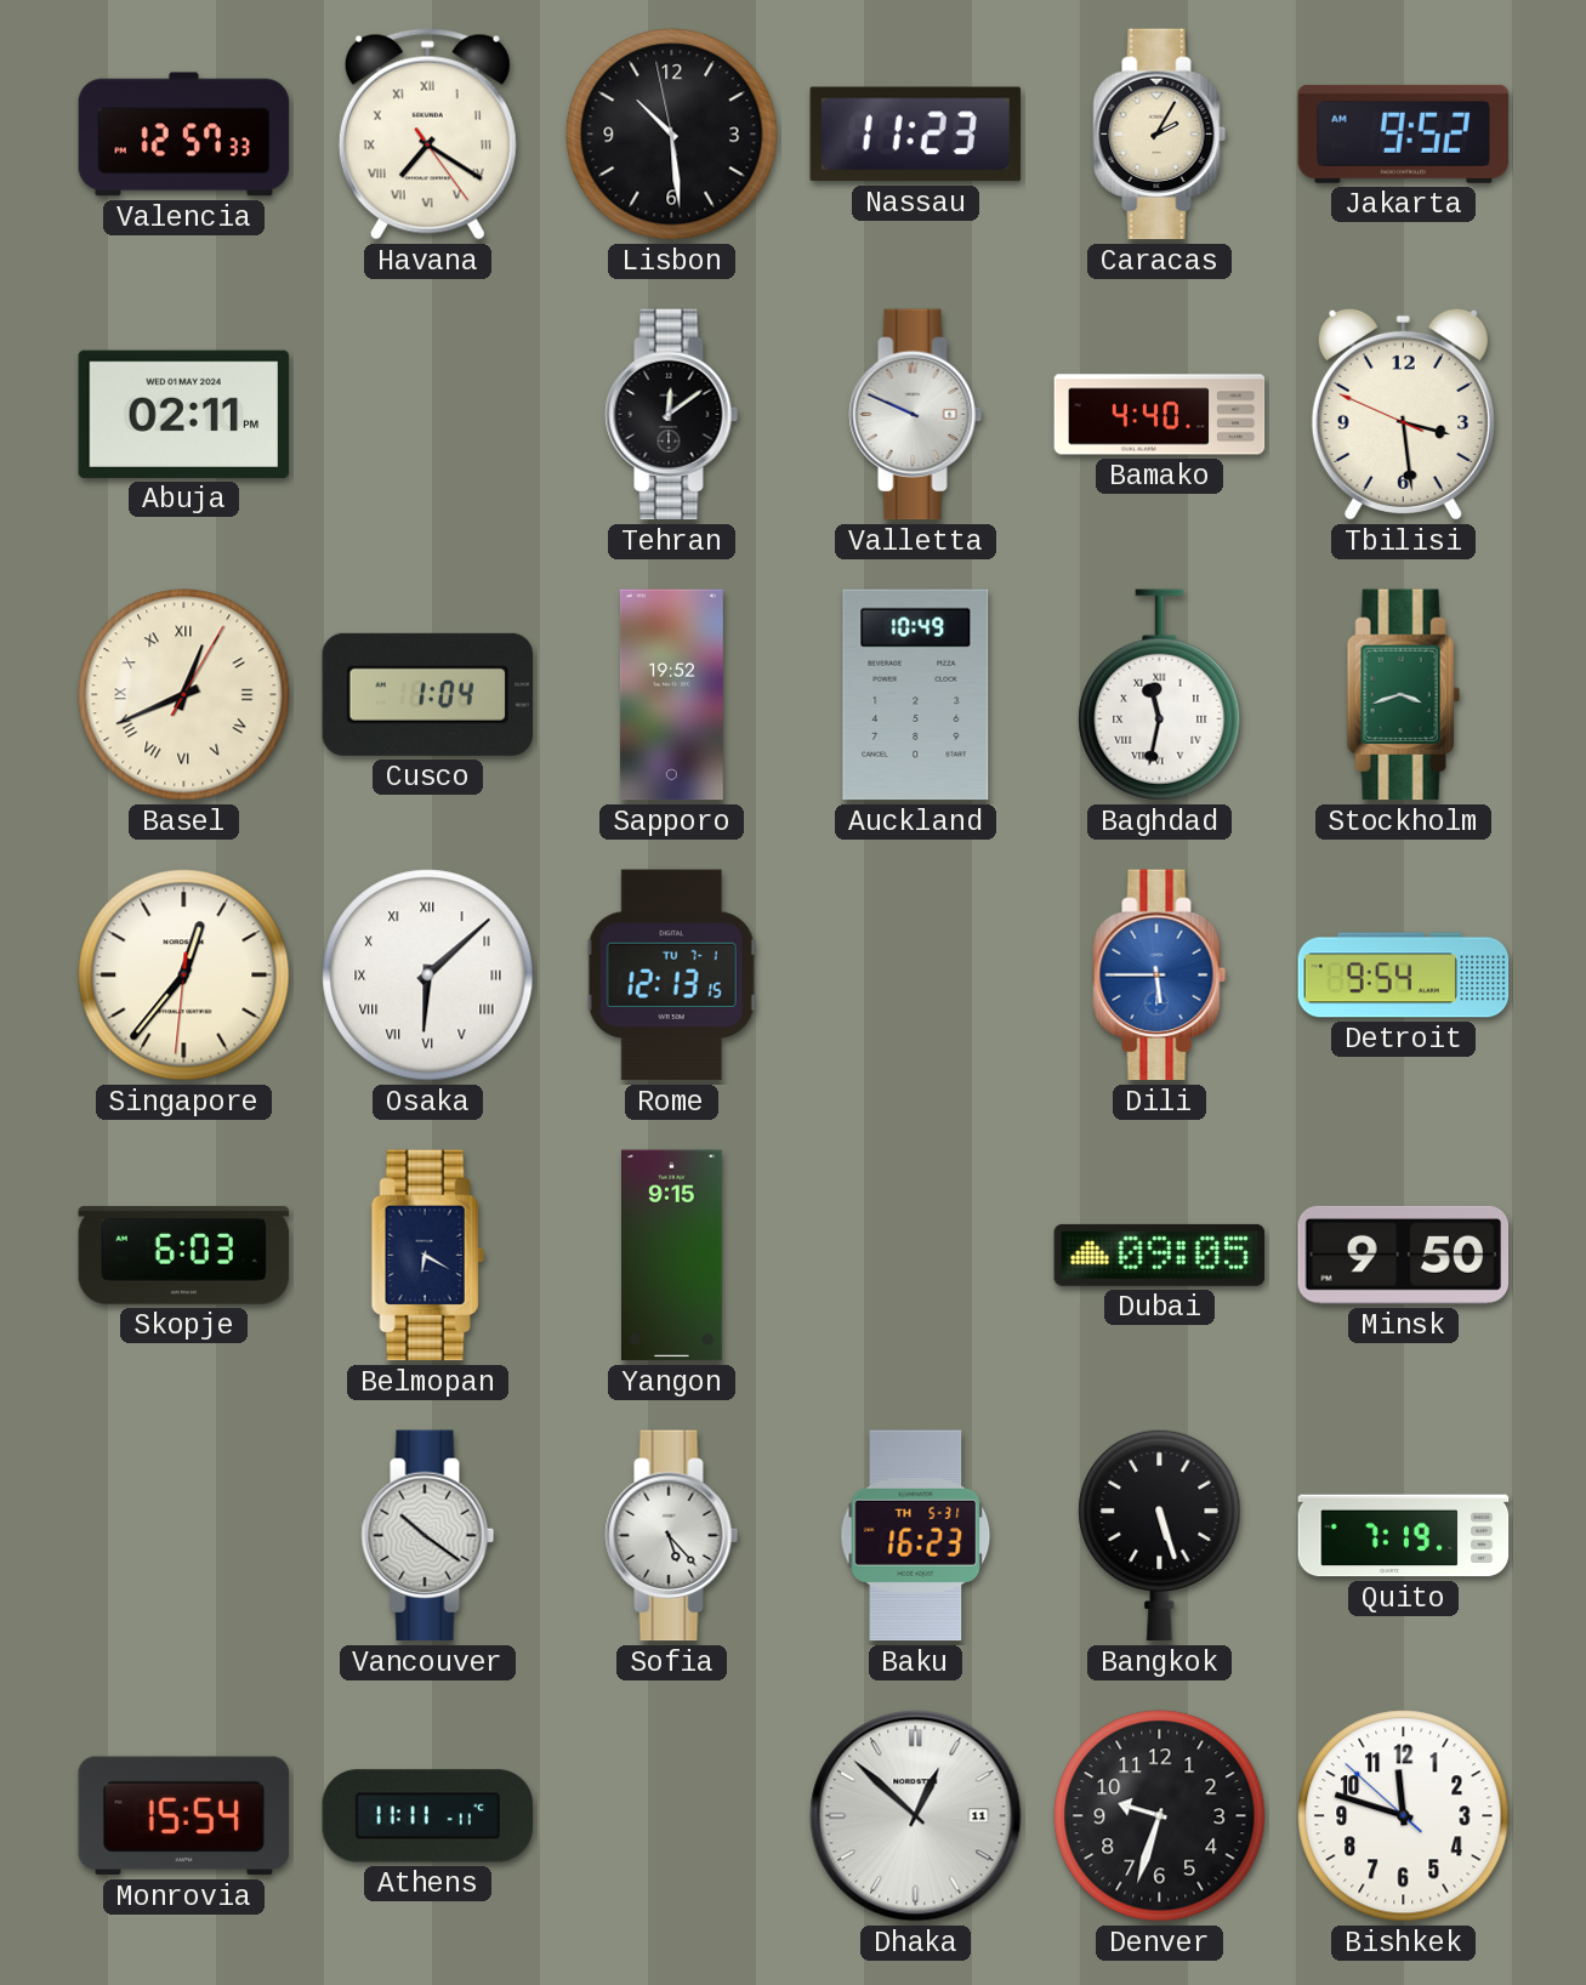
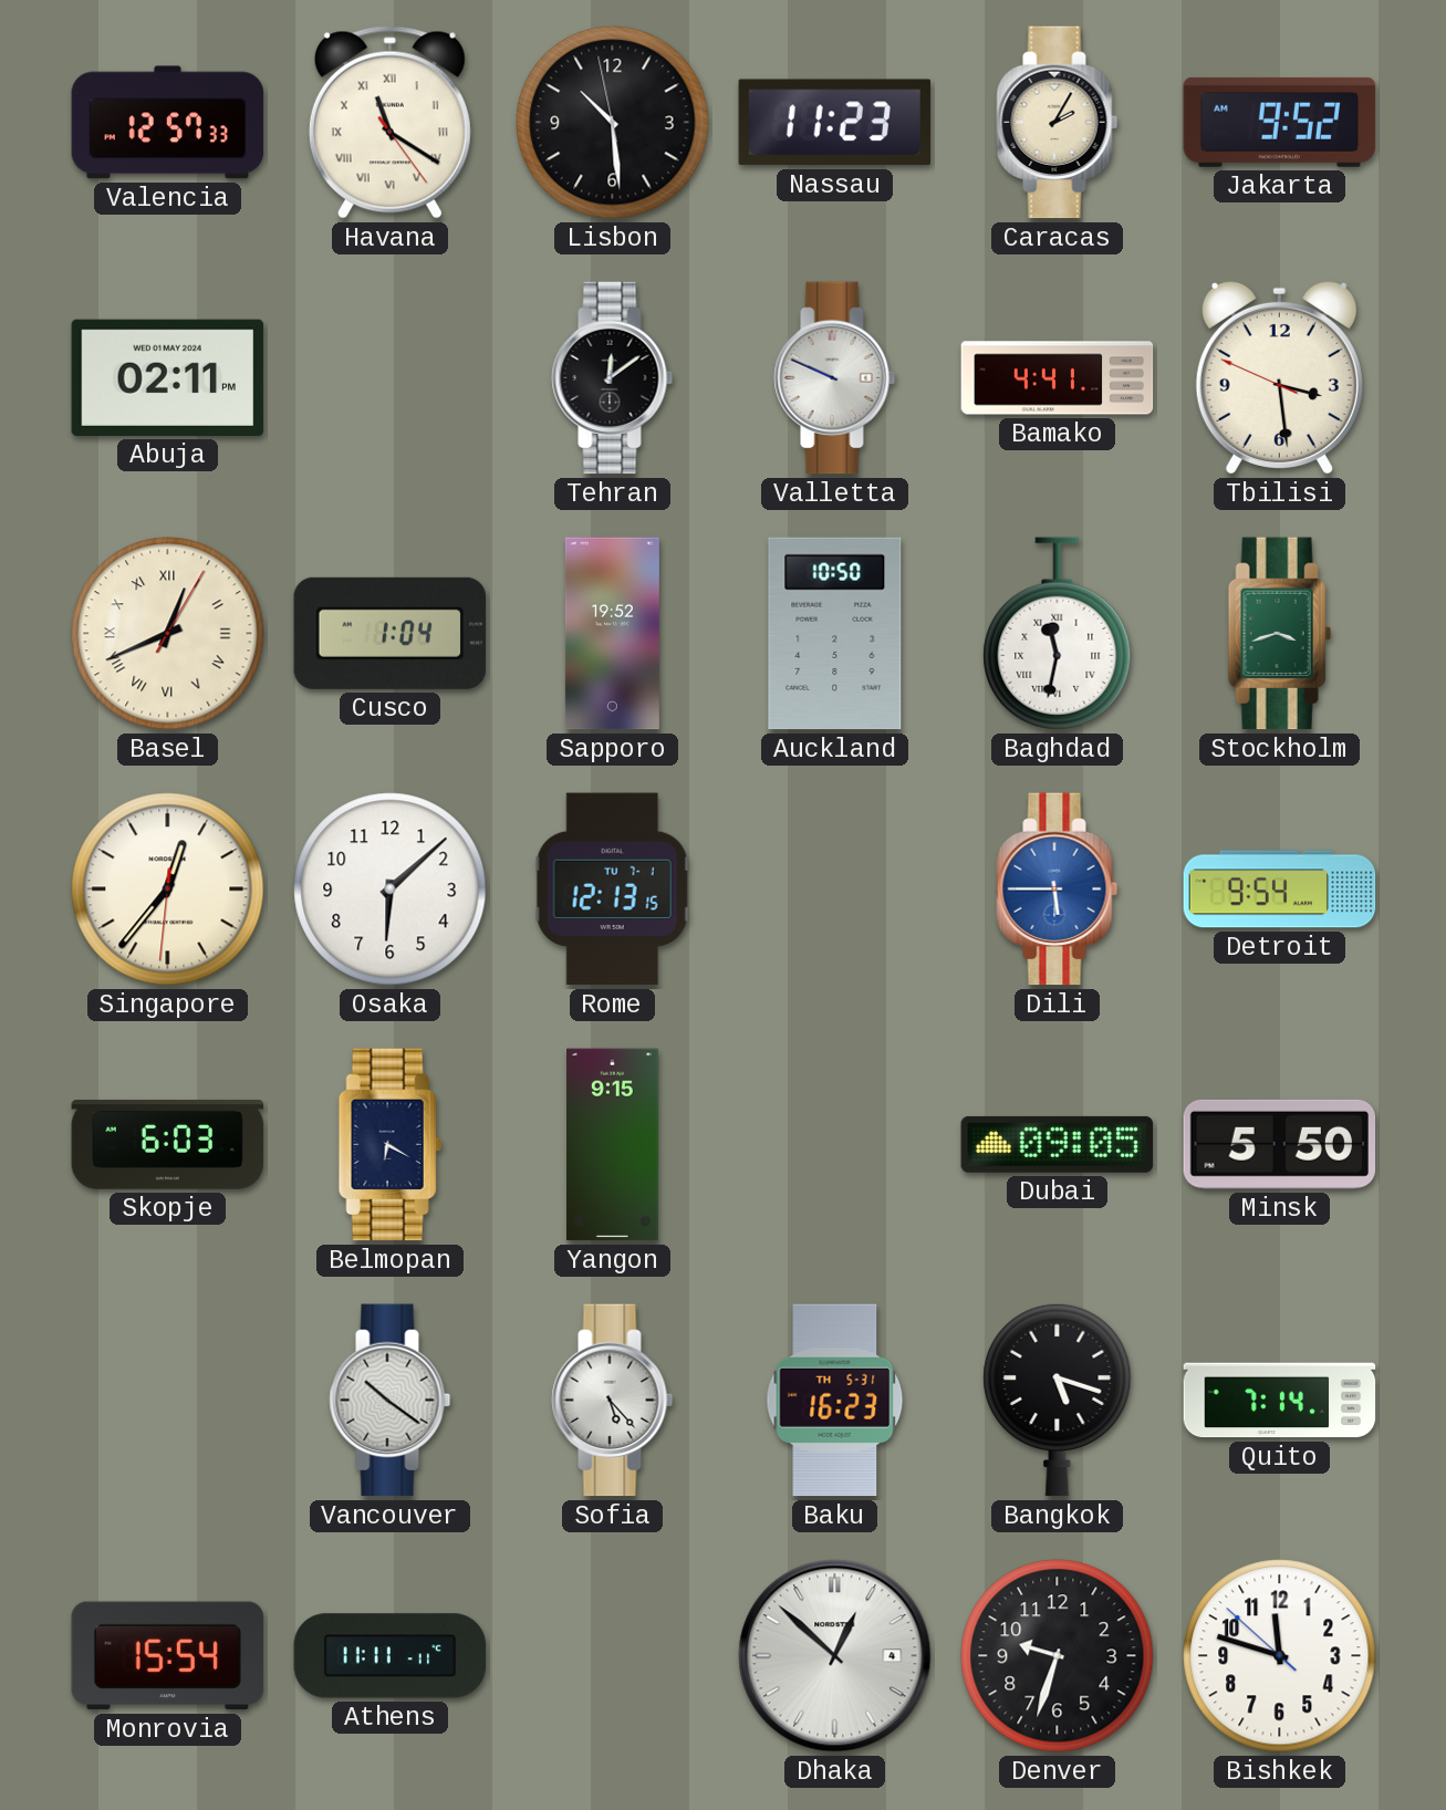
Havana: 7:20 -> 11:20
Bamako: 4:40 -> 4:41
Auckland: 10:49 -> 10:50
Osaka numerals: Roman -> Arabic
Minsk: 9:50 -> 5:50
Bangkok: 5:27 -> 5:18
Quito: 7:19 -> 7:14
Dhaka date: 11 -> 4
